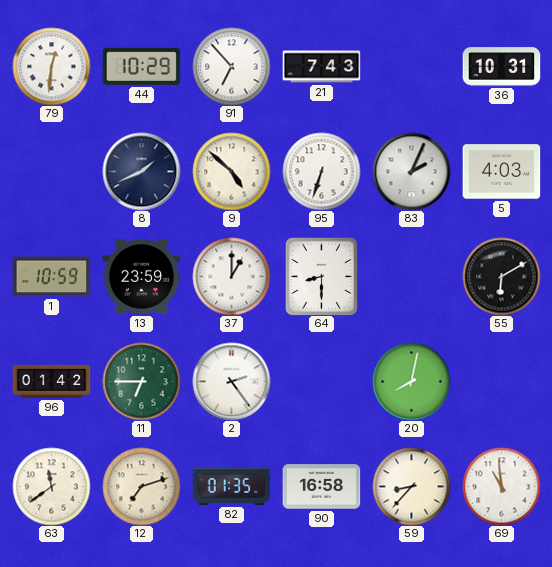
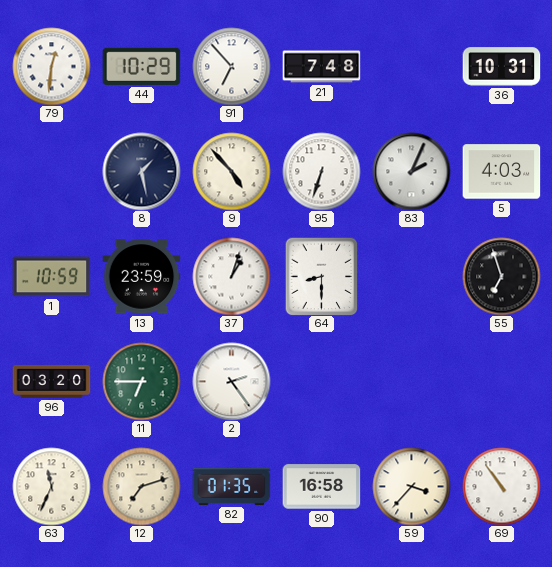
21: 7:43 -> 7:48
8: 1:41 -> 1:28
9: 4:52 -> 4:53
37: 1:00 -> 1:03
55: 6:10 -> 6:57
96: 01:42 -> 03:20
20: 8:02 -> none
63: 11:39 -> 11:34
59: 8:37 -> 3:37
69: 10:59 -> 10:54
